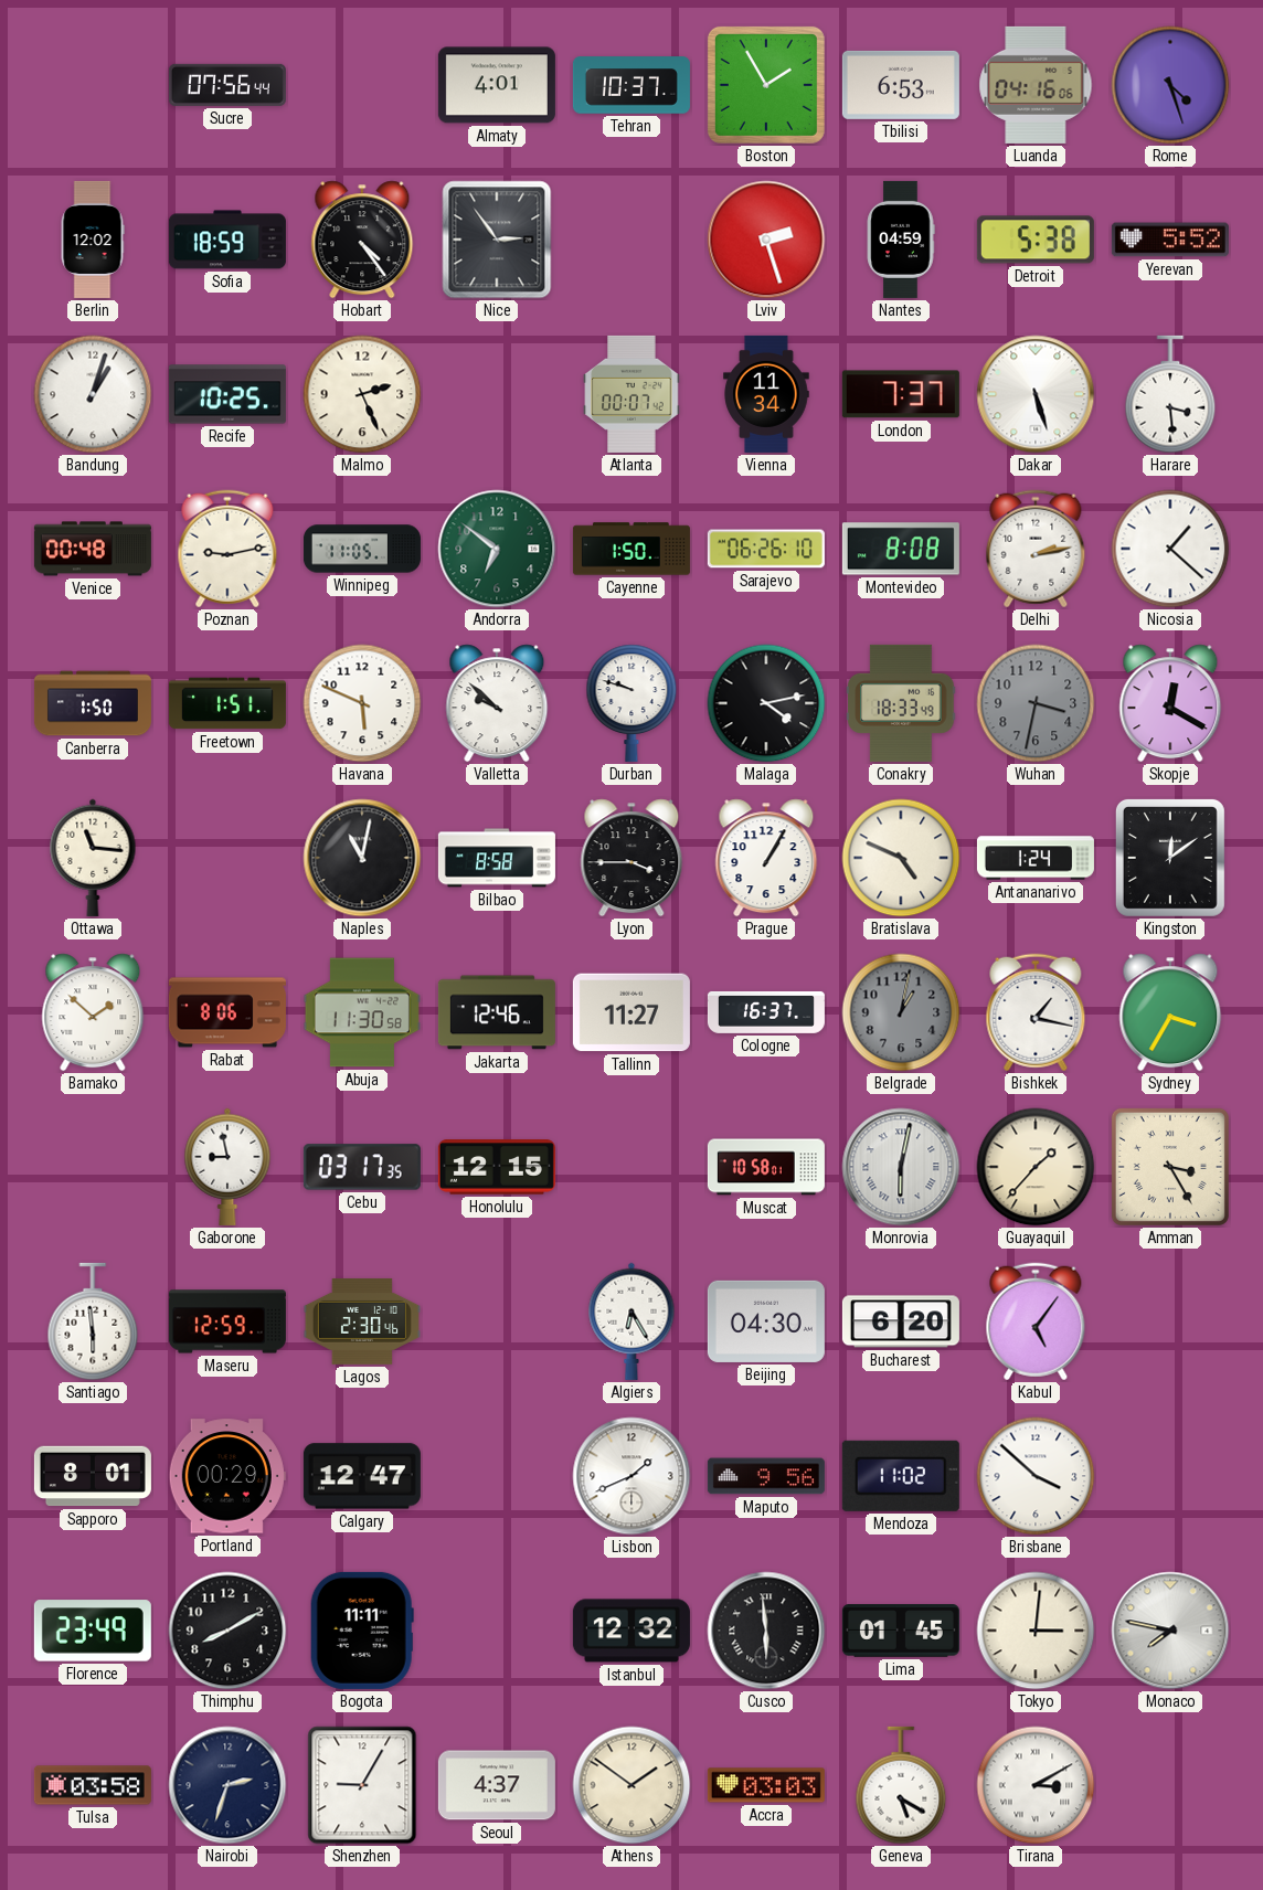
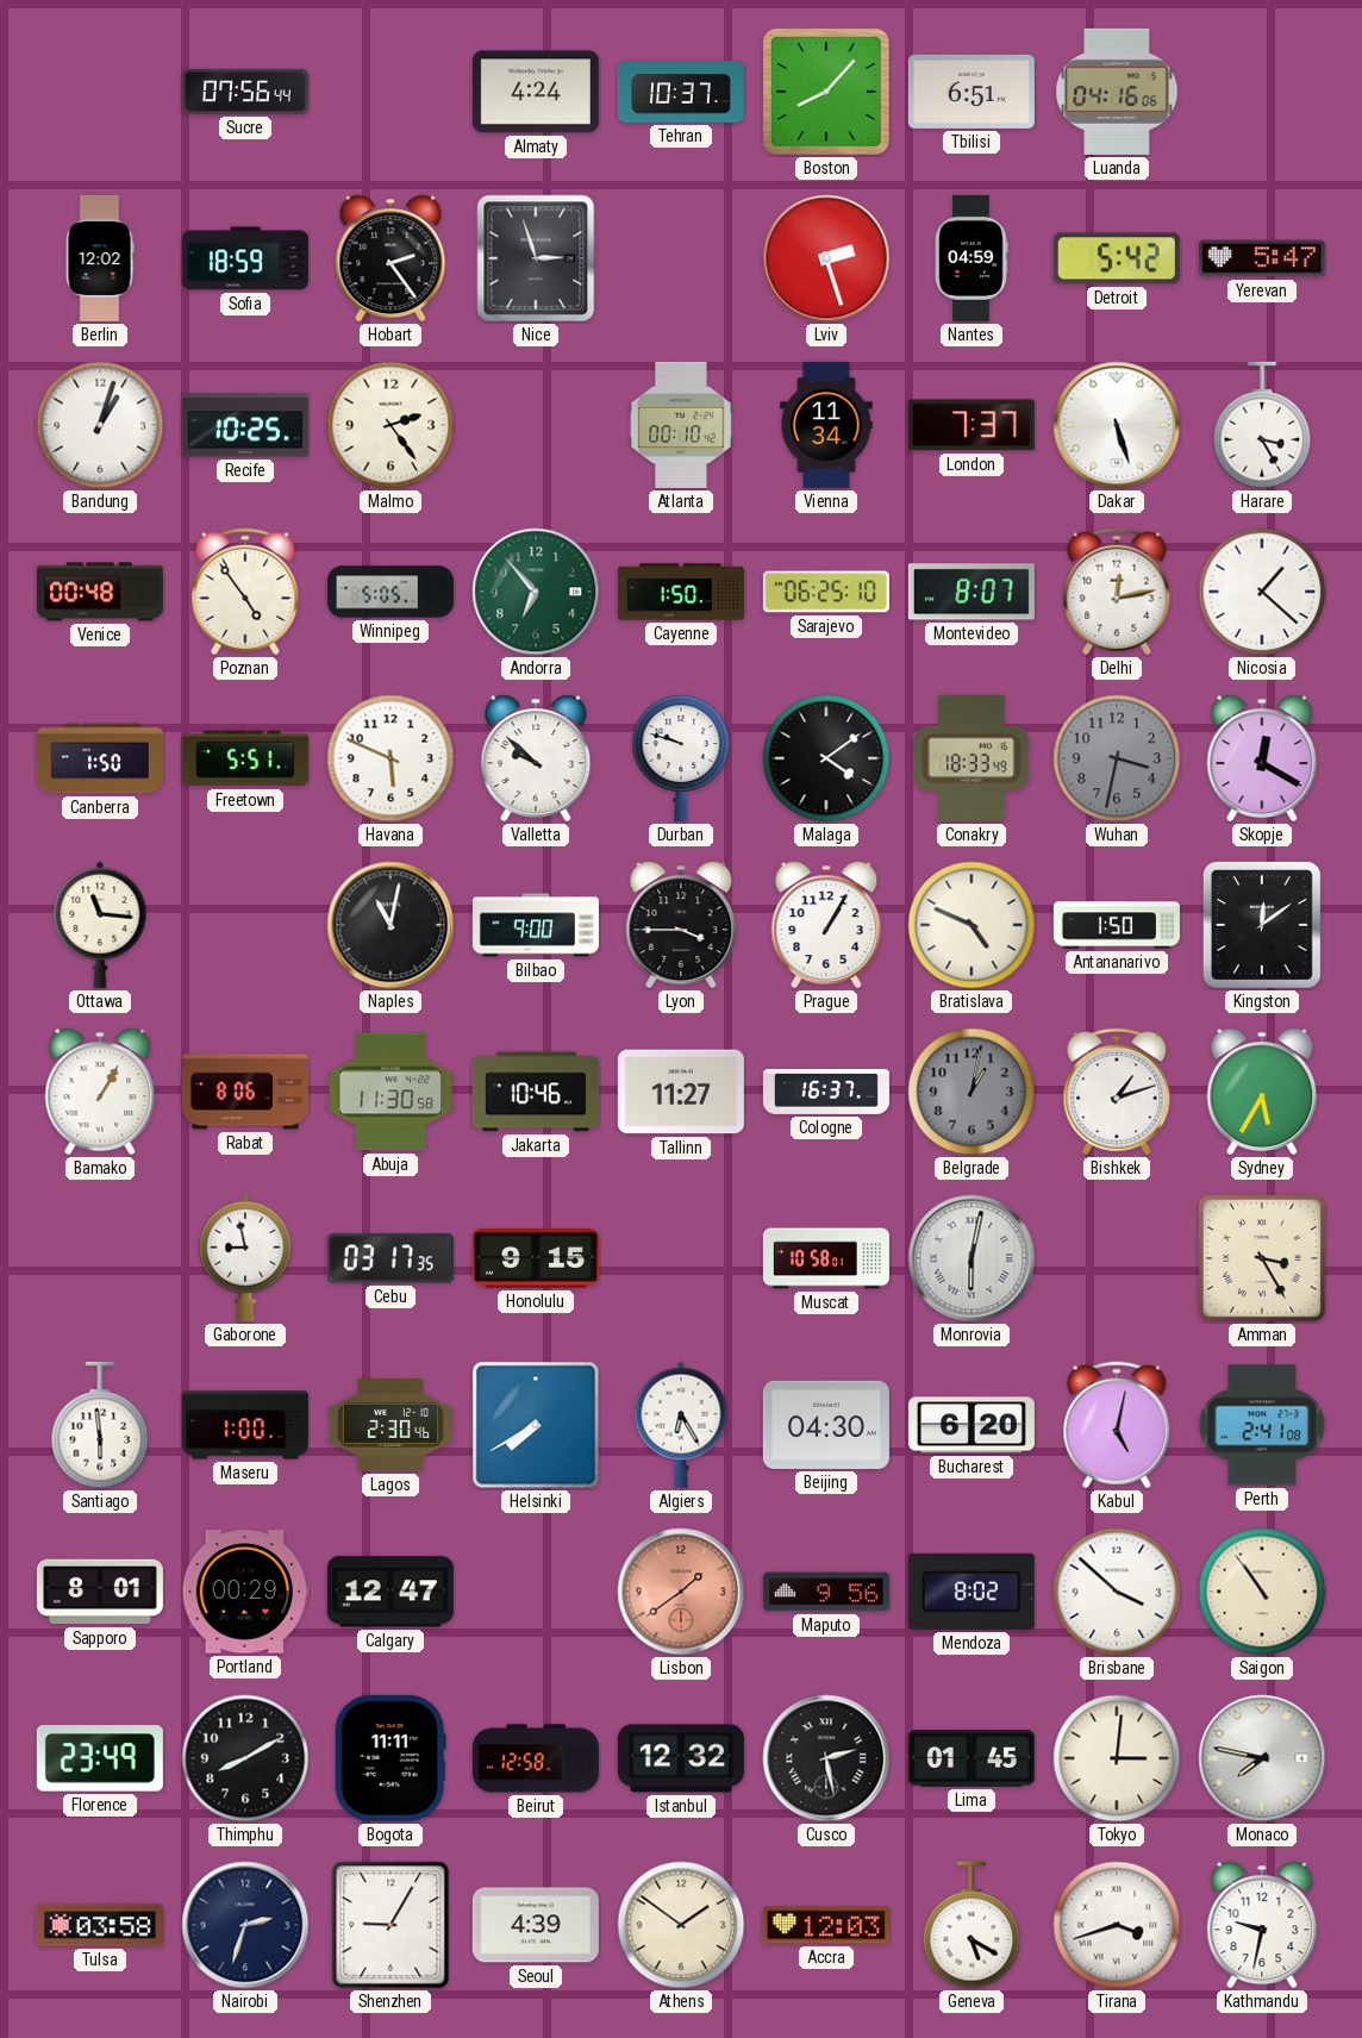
Almaty: 4:01 -> 4:24
Boston: 1:55 -> 8:07
Tbilisi: 6:53 -> 6:51
Rome: 4:27 -> none
Hobart: 4:24 -> 2:24
Nice: 2:54 -> 2:57
Detroit: 5:38 -> 5:42
Yerevan: 5:52 -> 5:47
Malmo: 2:26 -> 2:24
Atlanta: 00:07 -> 00:10
Harare: 3:29 -> 3:25
Poznan: 9:13 -> 4:54
Winnipeg: 11:05 -> 5:05
Andorra: 6:51 -> 6:53
Sarajevo: 06:26 -> 06:25
Montevideo: 8:08 -> 8:07
Delhi: 2:13 -> 12:13
Freetown: 1:51 -> 5:51
Malaga: 4:13 -> 4:09
Bilbao: 8:58 -> 9:00
Antananarivo: 1:24 -> 1:50
Bamako: 1:52 -> 1:05
Jakarta: 12:46 -> 10:46
Bishkek: 1:17 -> 1:12
Sydney: 3:35 -> 5:35
Honolulu: 12:15 -> 9:15
Guayaquil: 1:37 -> none
Maseru: 12:59 -> 1:00
Helsinki: none -> 7:40
Kabul: 5:06 -> 5:02
Perth: none -> 2:41
Lisbon: 1:41 -> 1:39
Lisbon dial: white -> salmon
Mendoza: 11:02 -> 8:02
Saigon: none -> 10:54
Beirut: none -> 12:58
Cusco: 5:59 -> 2:28
Seoul: 4:37 -> 4:39
Accra: 03:03 -> 12:03
Tirana: 3:10 -> 3:42
Kathmandu: none -> 9:32
